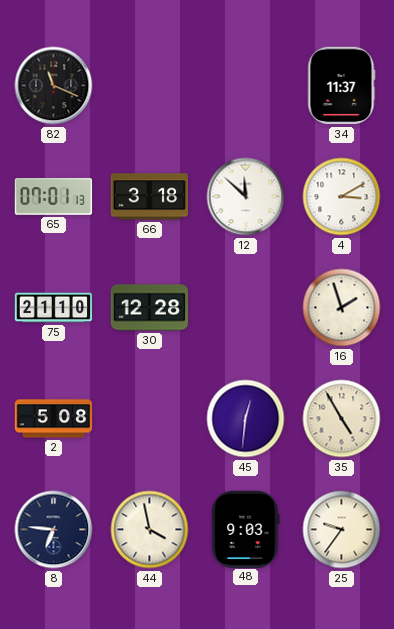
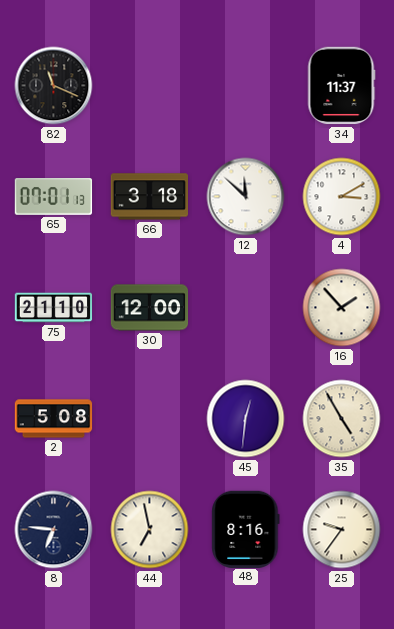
30: 12:28 -> 12:00
16: 1:57 -> 1:53
44: 3:58 -> 6:58
48: 9:03 -> 8:16
